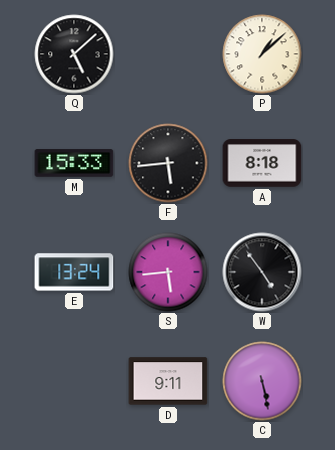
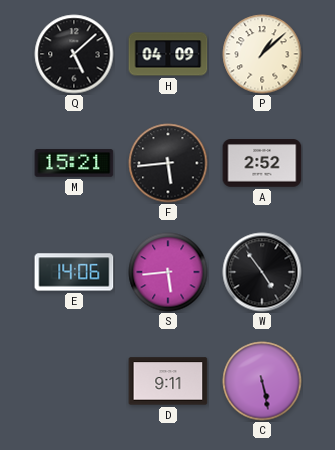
H: none -> 04:09
M: 15:33 -> 15:21
A: 8:18 -> 2:52
E: 13:24 -> 14:06
